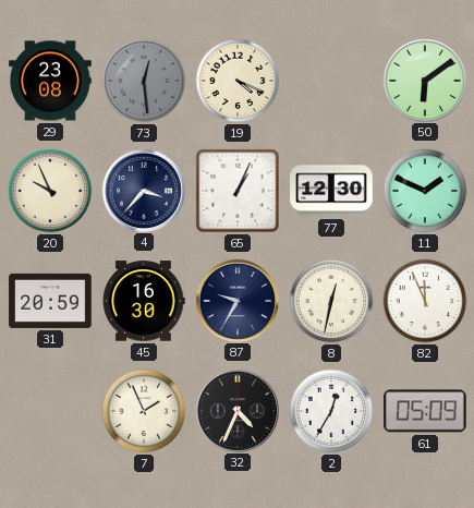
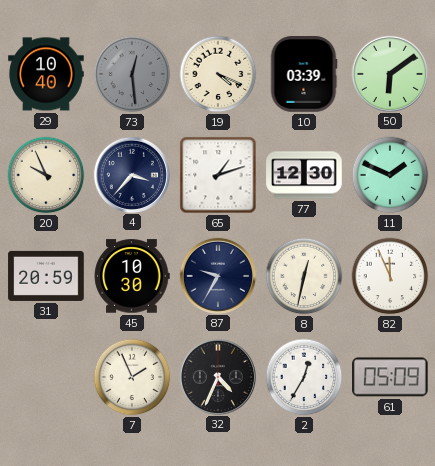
29: 23:08 -> 10:40
10: none -> 03:39
65: 1:04 -> 1:12
45: 16:30 -> 10:30
